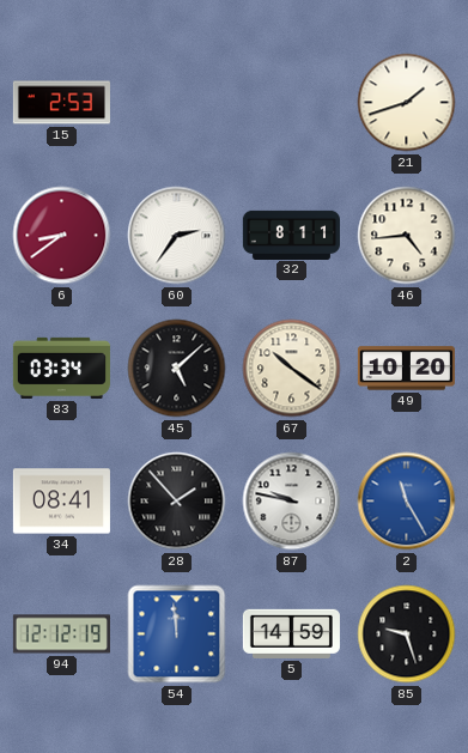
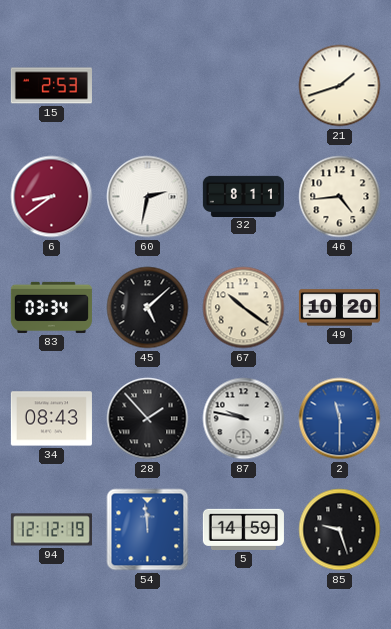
60: 2:36 -> 2:32
34: 08:41 -> 08:43
2: 11:25 -> 11:30
